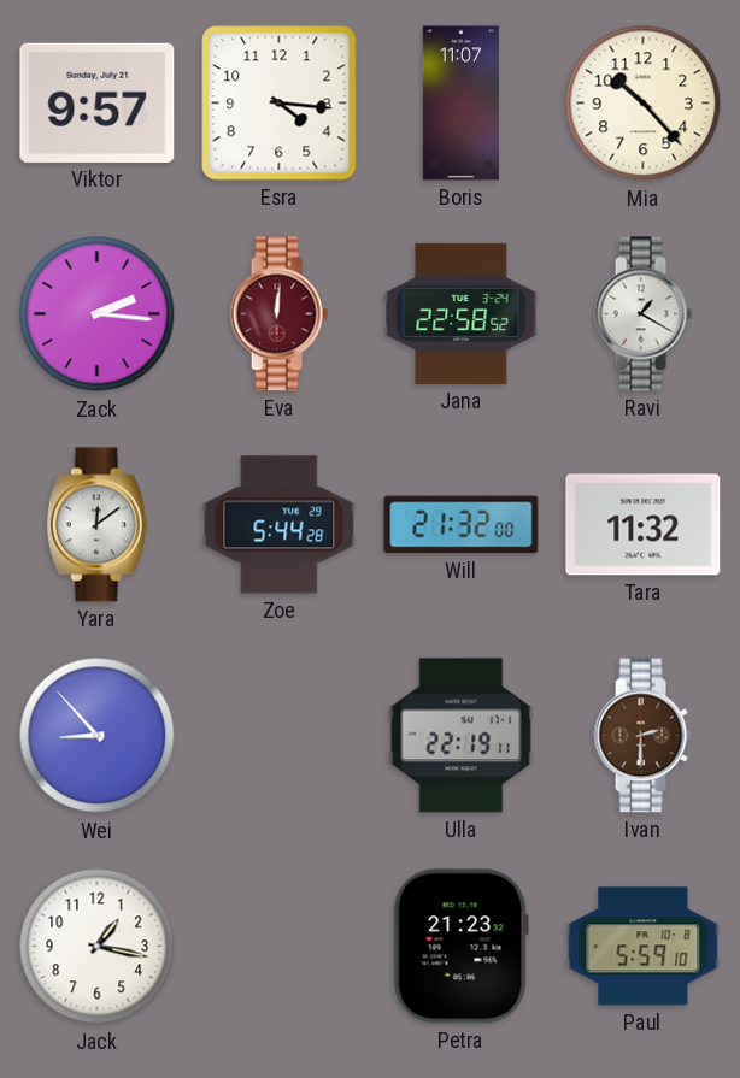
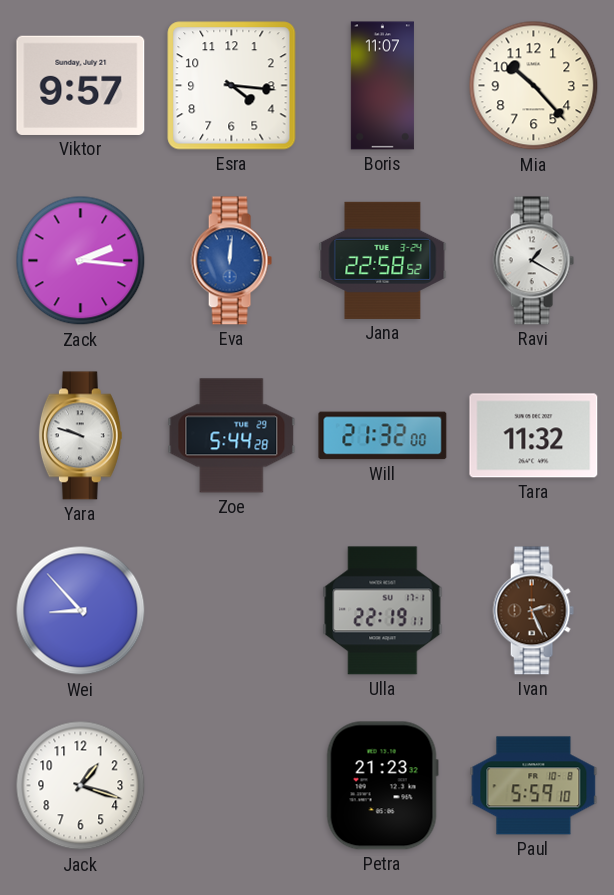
Eva dial: burgundy -> blue
Yara: 12:09 -> 9:48
Ivan: 2:30 -> 2:26
Jack: 1:17 -> 1:18
